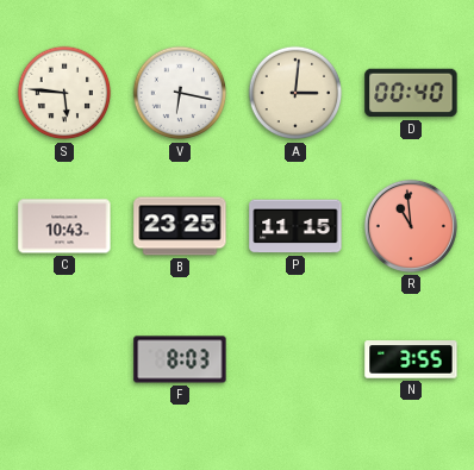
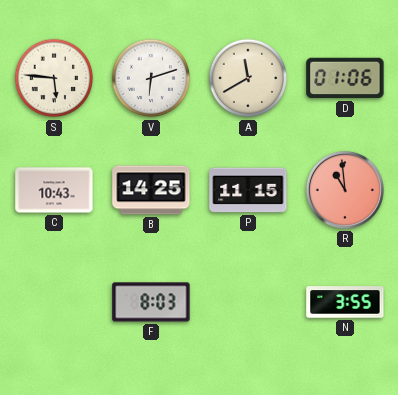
V: 6:17 -> 6:12
A: 3:01 -> 11:40
D: 00:40 -> 01:06
B: 23:25 -> 14:25
